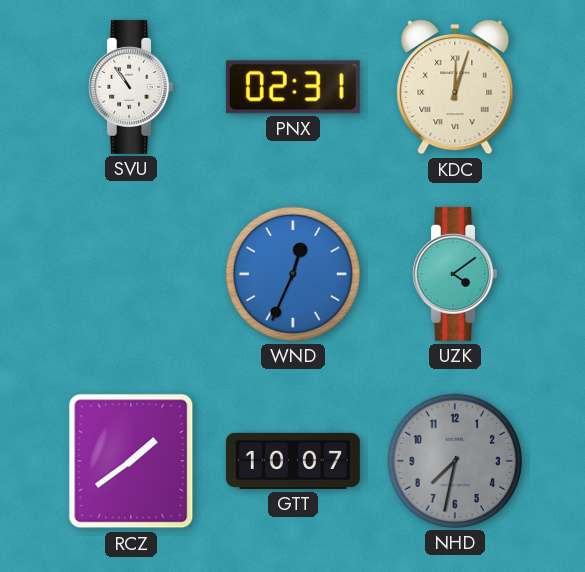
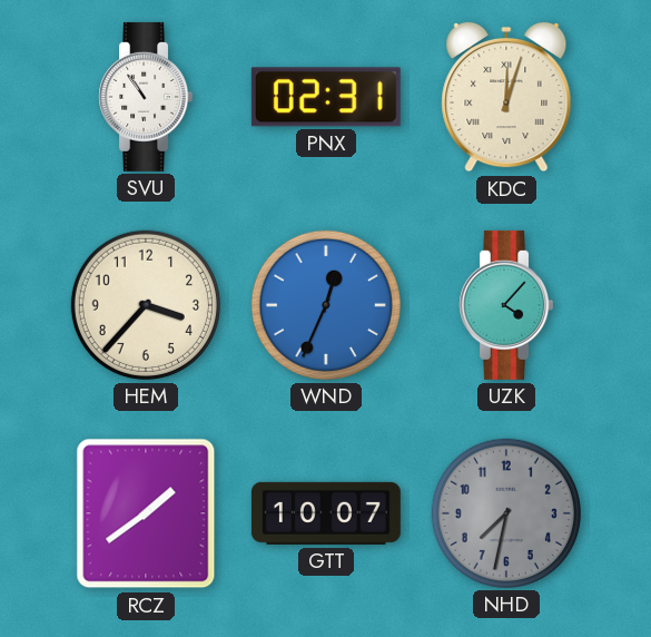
HEM: none -> 3:37
UZK: 4:09 -> 4:07
